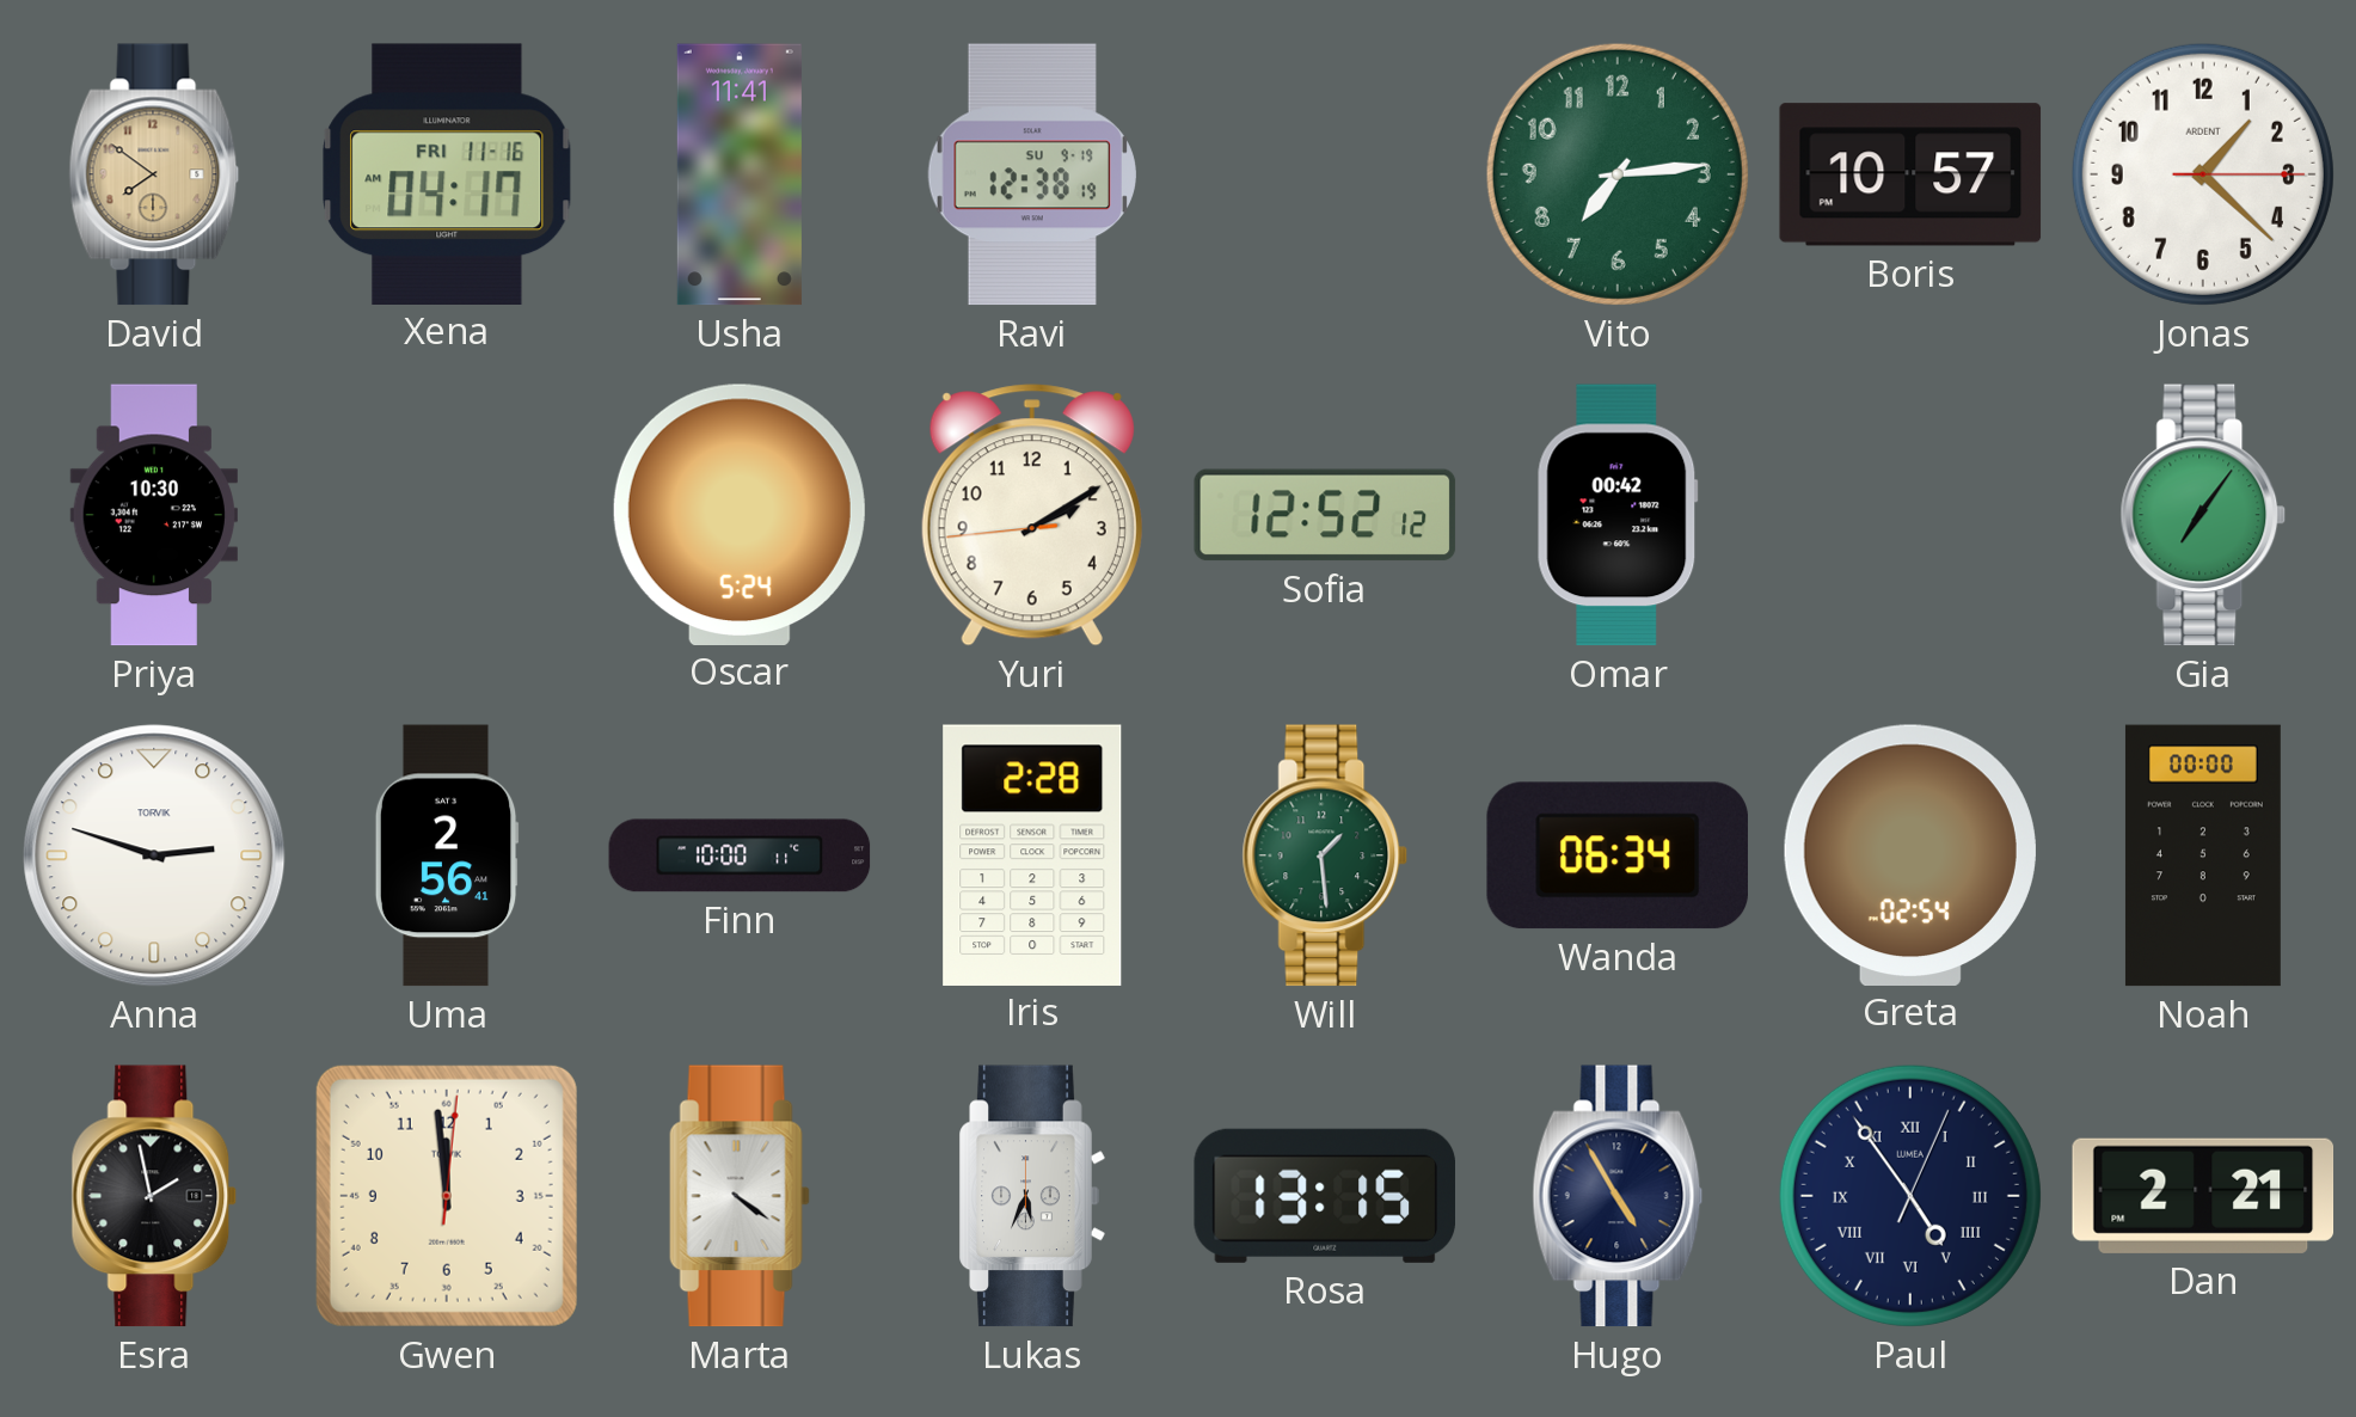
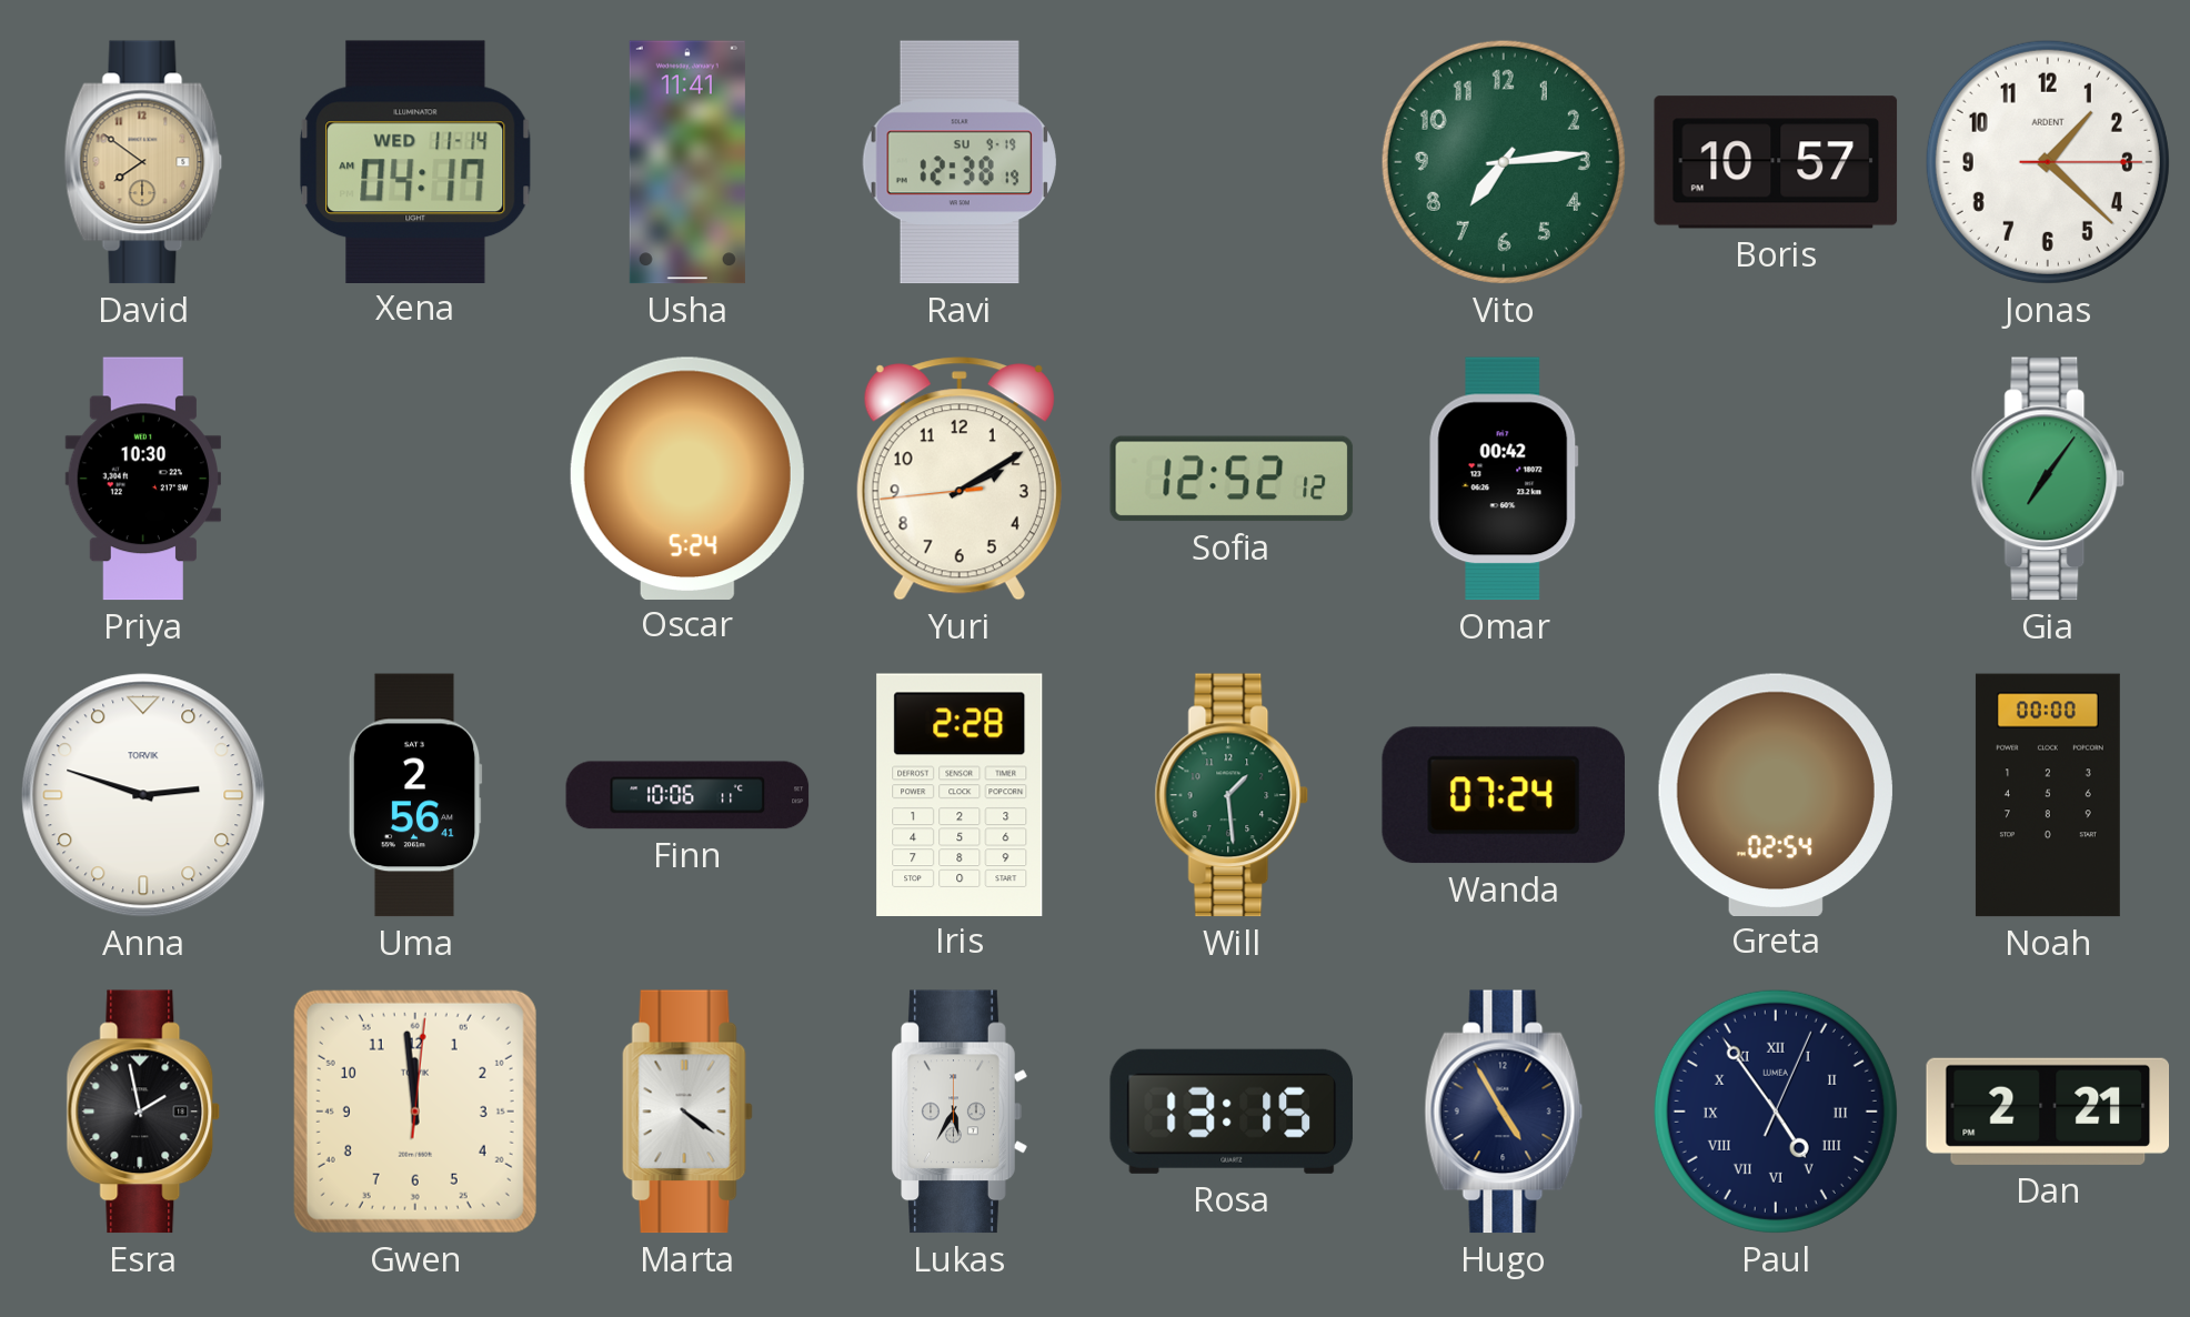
Xena date: FRI 11-16 -> WED 11-14
Finn: 10:00 -> 10:06
Wanda: 06:34 -> 07:24
Lukas: 5:34 -> 5:35
